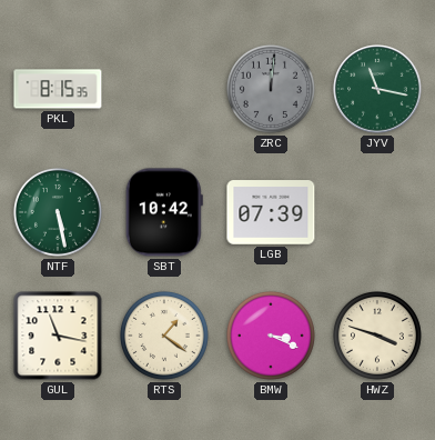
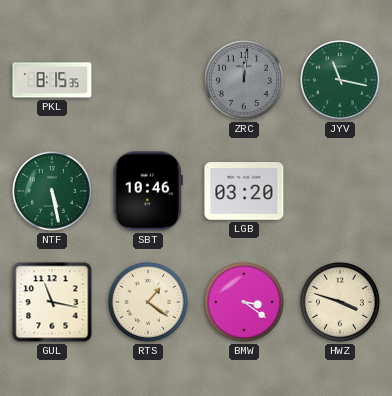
SBT: 10:42 -> 10:46
LGB: 07:39 -> 03:20
BMW: 3:19 -> 3:21
